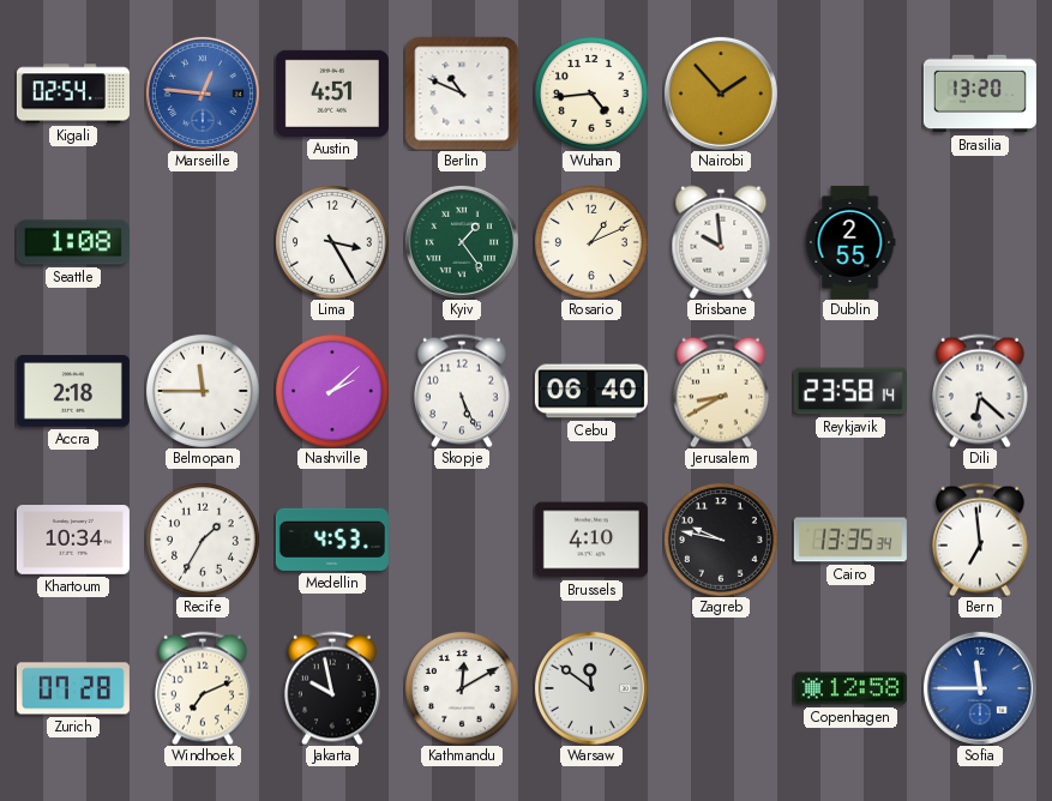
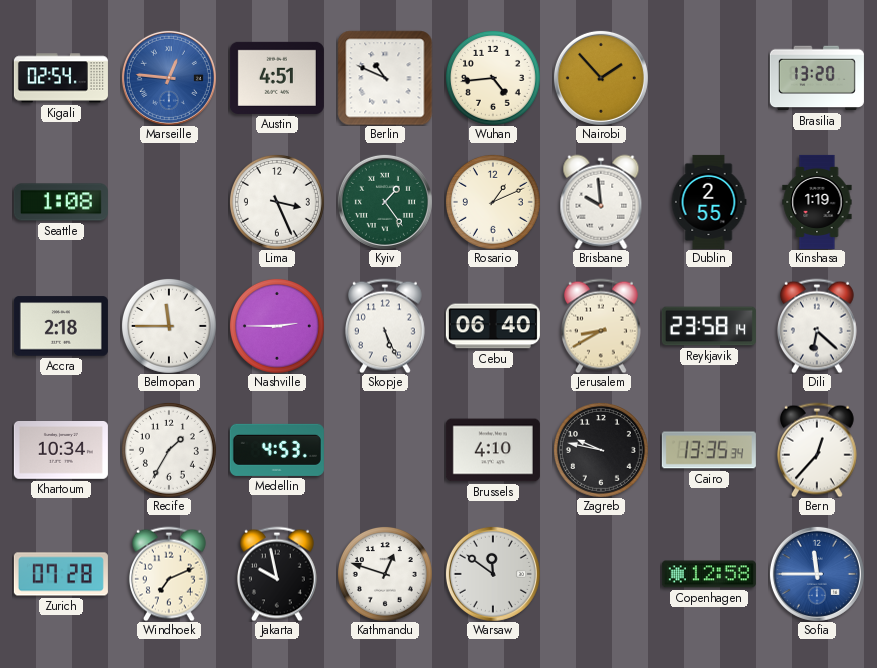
Lima: 3:25 -> 3:26
Kinshasa: none -> 1:19
Nashville: 2:08 -> 2:45
Bern: 6:59 -> 12:37
Kathmandu: 12:10 -> 12:48
